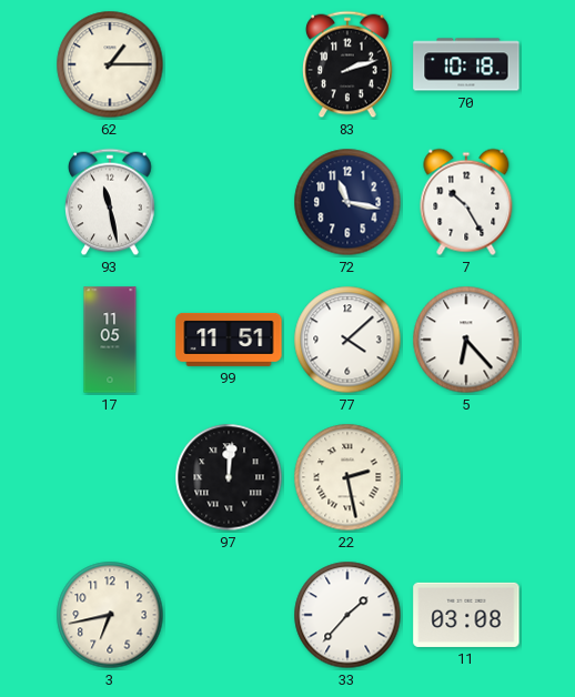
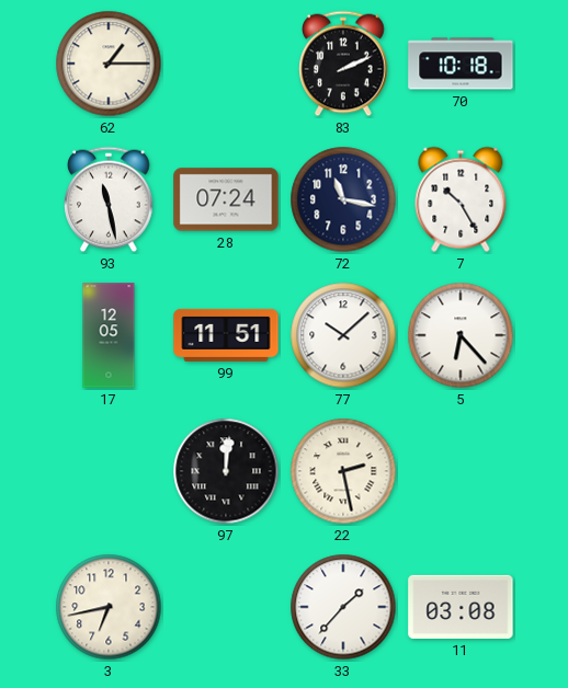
83: 2:12 -> 2:11
28: none -> 07:24
17: 11:05 -> 12:05
77: 4:08 -> 10:08
